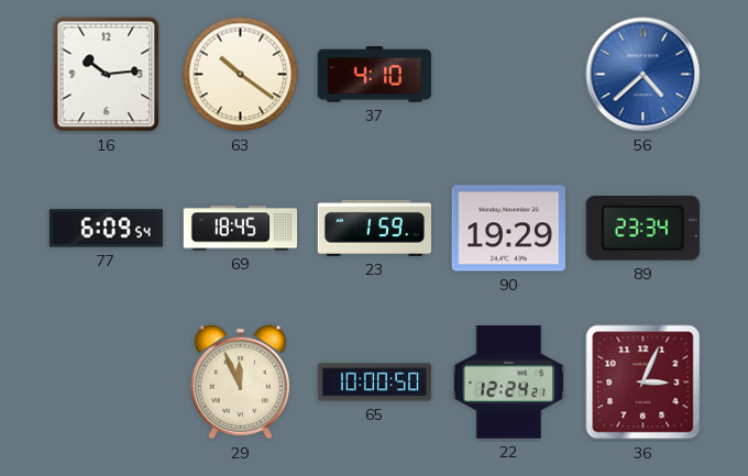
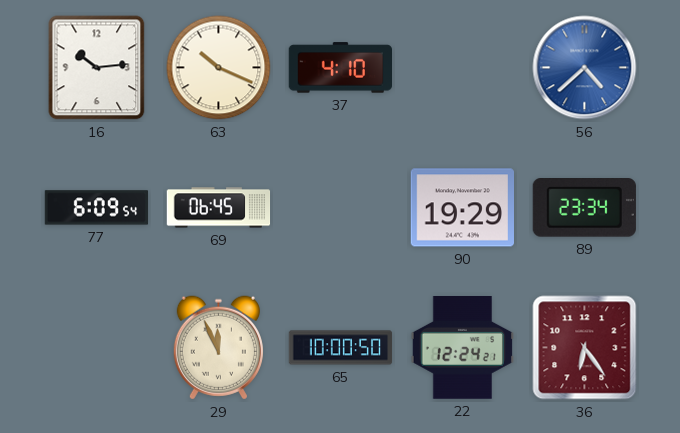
63: 10:21 -> 10:19
69: 18:45 -> 06:45
23: 1:59 -> none
36: 3:04 -> 6:24
